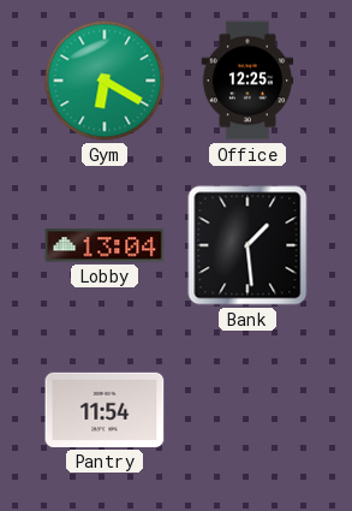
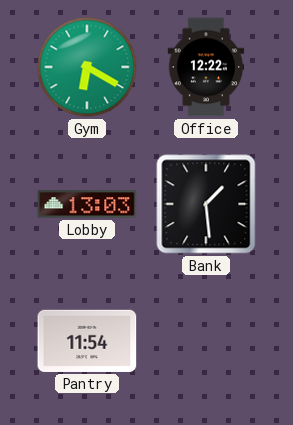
Office: 12:25 -> 12:22
Lobby: 13:04 -> 13:03
